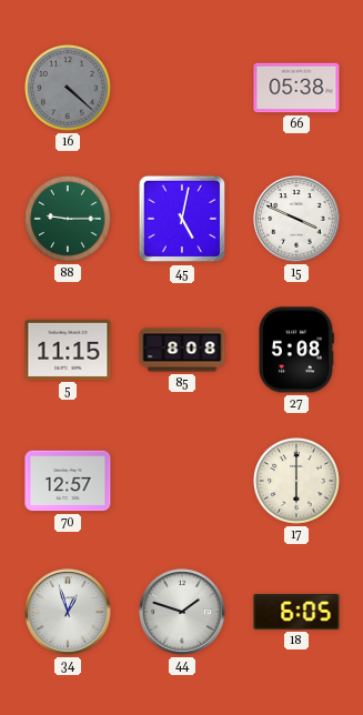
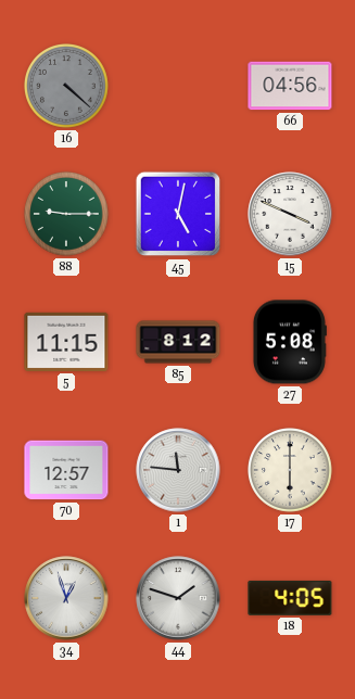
66: 05:38 -> 04:56
85: 8:08 -> 8:12
1: none -> 11:46
18: 6:05 -> 4:05
